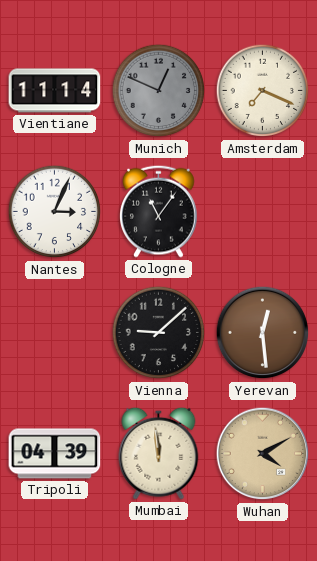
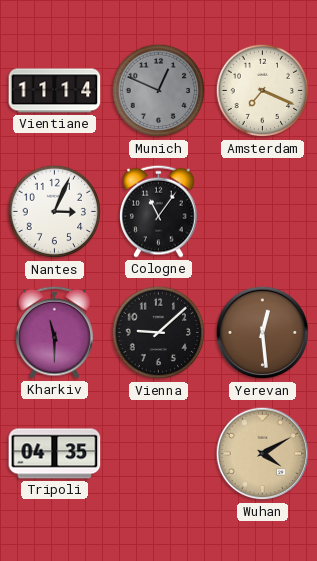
Kharkiv: none -> 11:30
Tripoli: 04:39 -> 04:35
Mumbai: 11:59 -> none
